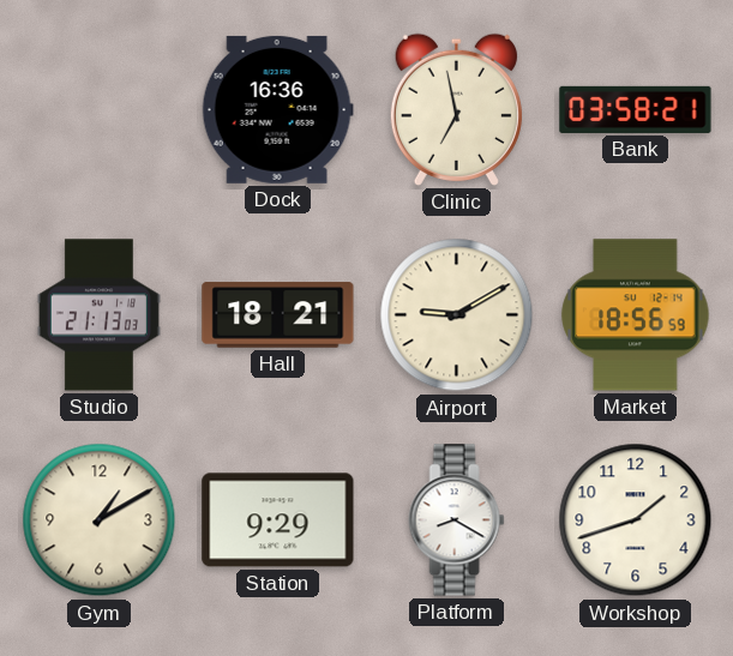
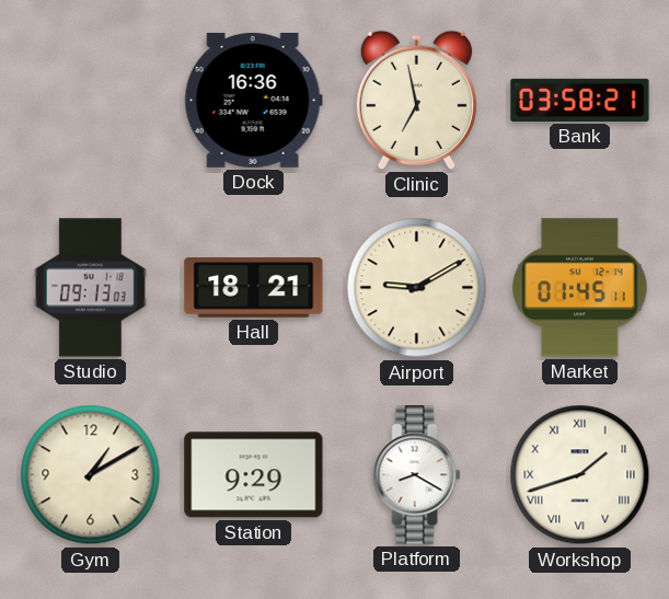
Studio: 21:13 -> 09:13
Market: 18:56 -> 01:45
Workshop numerals: Arabic -> Roman
